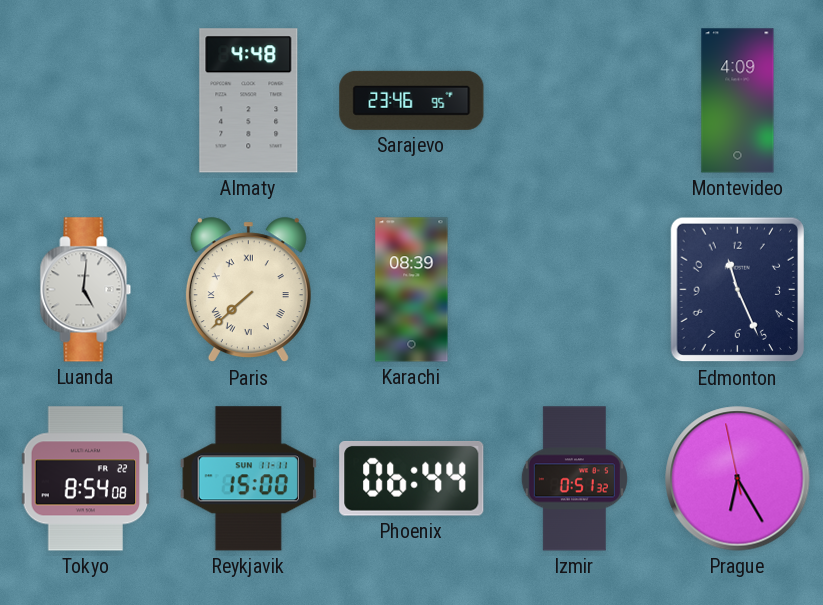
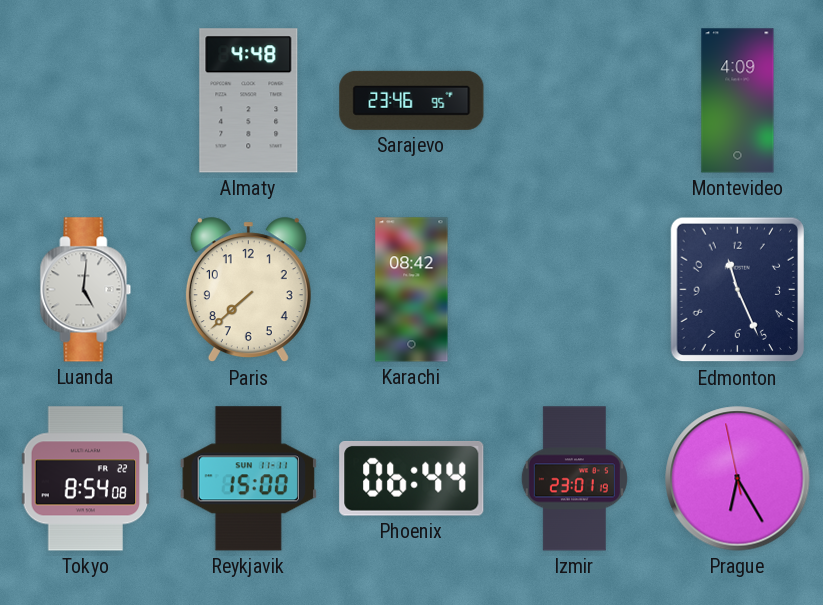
Paris numerals: Roman -> Arabic
Karachi: 08:39 -> 08:42
Izmir: 0:51 -> 23:01
